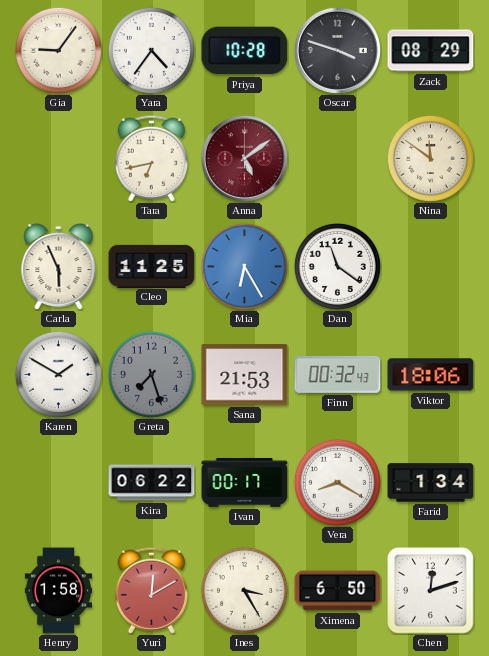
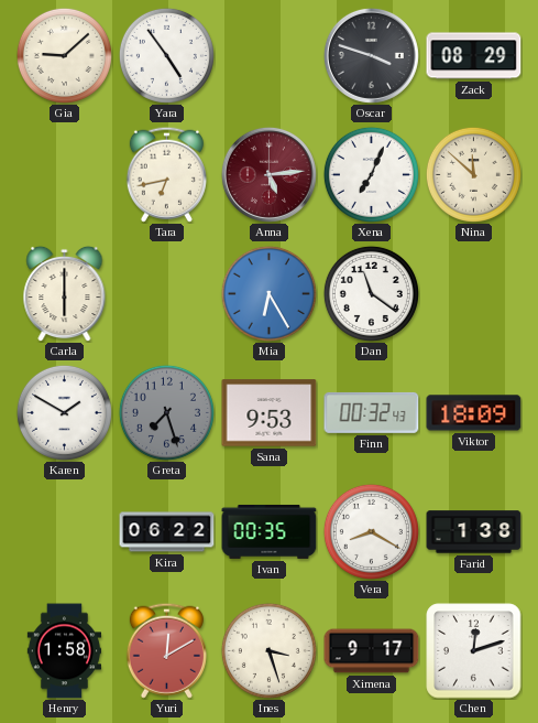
Gia: 9:06 -> 9:08
Yara: 4:36 -> 4:54
Priya: 10:28 -> none
Anna: 5:09 -> 5:14
Xena: none -> 7:04
Nina: 11:51 -> 11:52
Carla: 5:56 -> 6:00
Cleo: 11:25 -> none
Sana: 21:53 -> 9:53
Viktor: 18:06 -> 18:09
Ivan: 00:17 -> 00:35
Farid: 1:34 -> 1:38
Ines: 3:25 -> 3:27
Ximena: 6:50 -> 9:17
